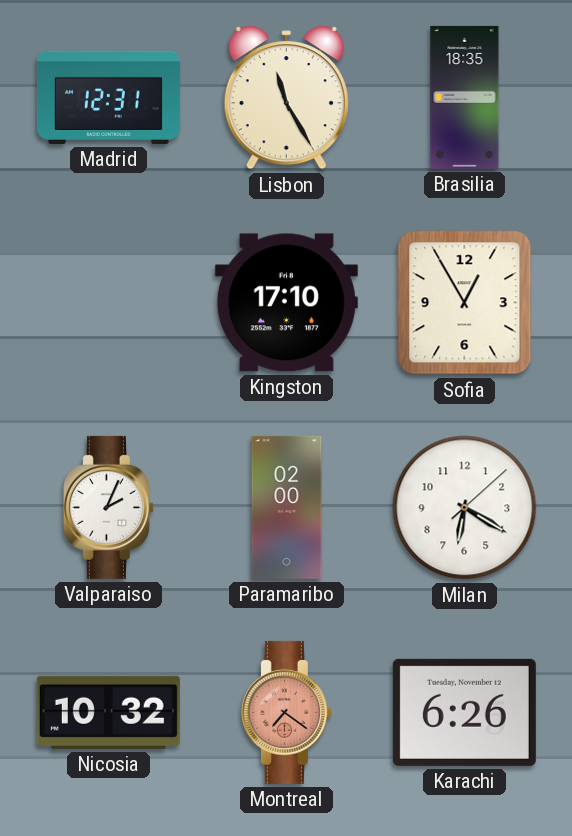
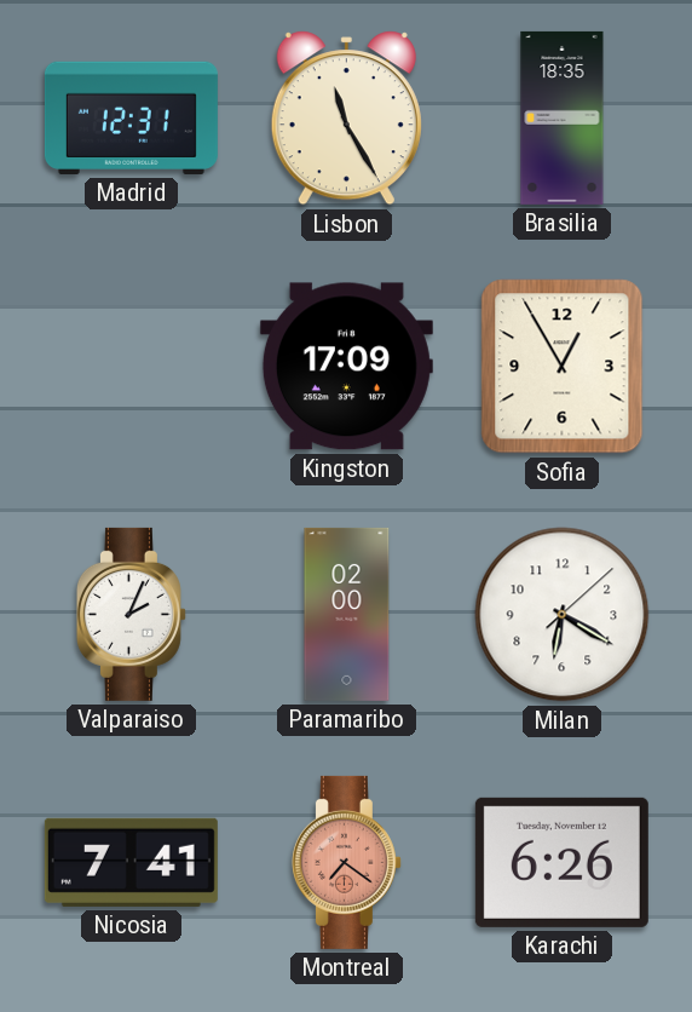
Kingston: 17:10 -> 17:09
Nicosia: 10:32 -> 7:41
